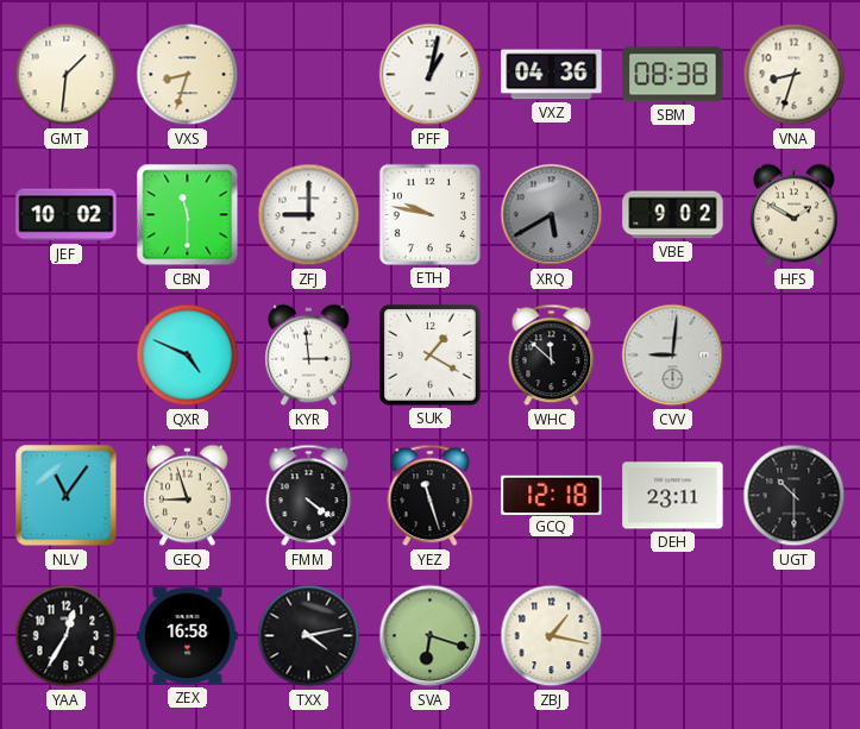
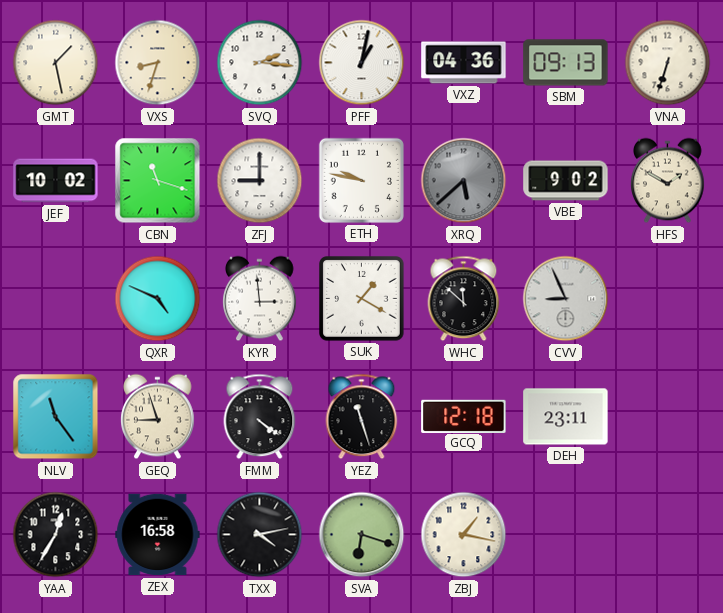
GMT: 1:31 -> 1:28
SVQ: none -> 2:16
SBM: 08:38 -> 09:13
VNA: 8:33 -> 6:33
CBN: 11:30 -> 11:18
XRQ: 5:40 -> 5:38
CVV: 9:01 -> 8:56
NLV: 11:06 -> 11:24
UGT: 10:30 -> none
